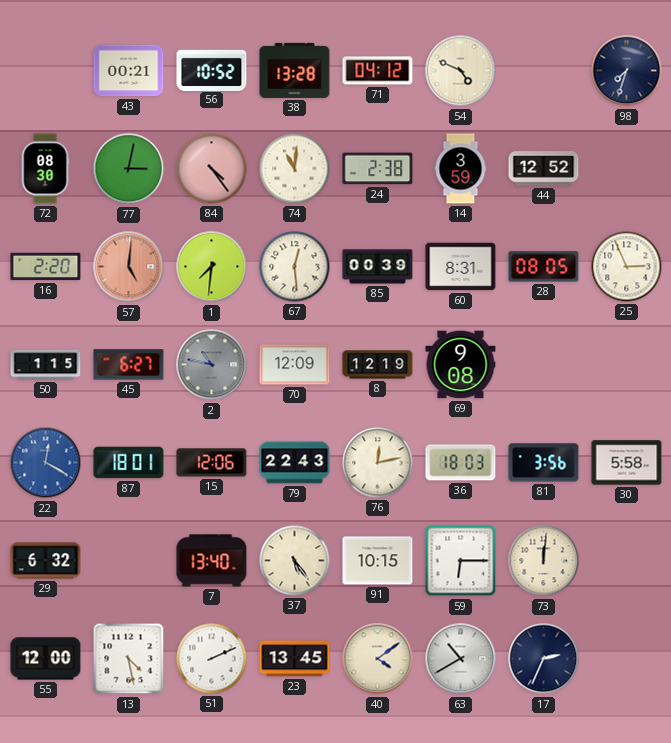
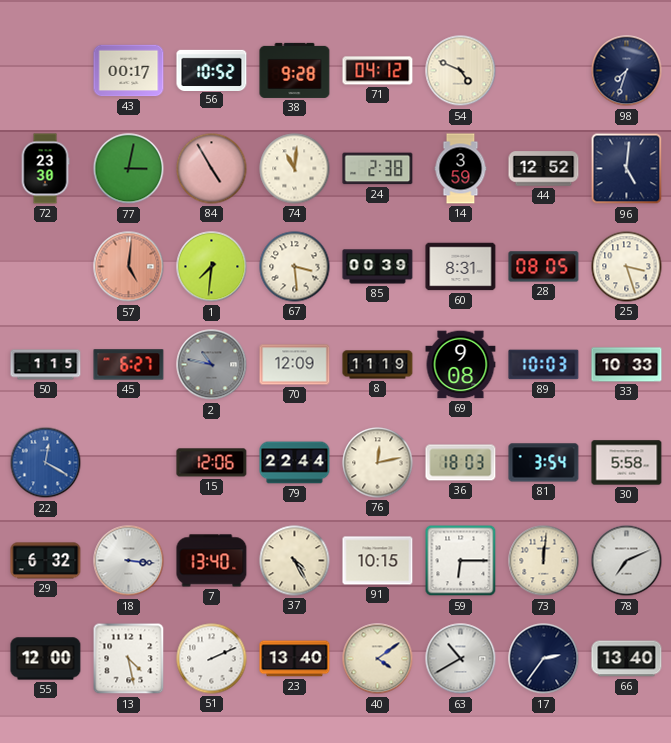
43: 00:21 -> 00:17
38: 13:28 -> 9:28
72: 08:30 -> 23:30
84: 4:24 -> 4:55
96: none -> 5:01
16: 2:20 -> none
67: 12:29 -> 3:29
25: 2:56 -> 3:27
8: 12:19 -> 11:19
89: none -> 10:03
33: none -> 10:33
87: 18:01 -> none
79: 22:43 -> 22:44
81: 3:56 -> 3:54
18: none -> 3:16
37: 5:24 -> 4:25
78: none -> 7:11
23: 13:45 -> 13:40
17: 2:34 -> 2:36
66: none -> 13:40
